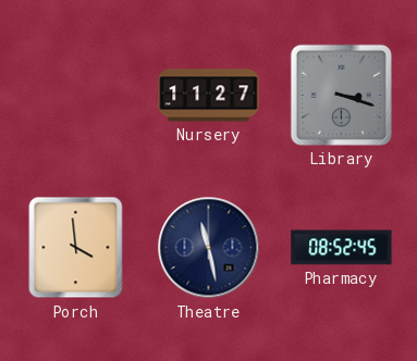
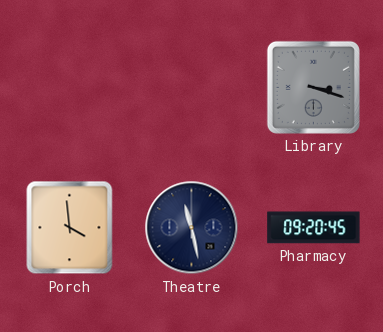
Nursery: 11:27 -> none
Pharmacy: 08:52 -> 09:20
